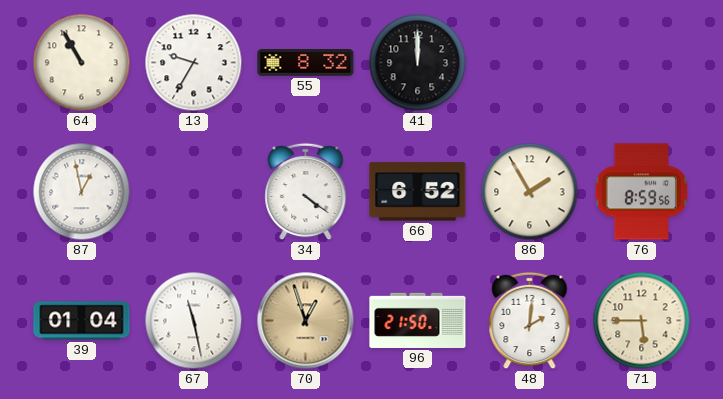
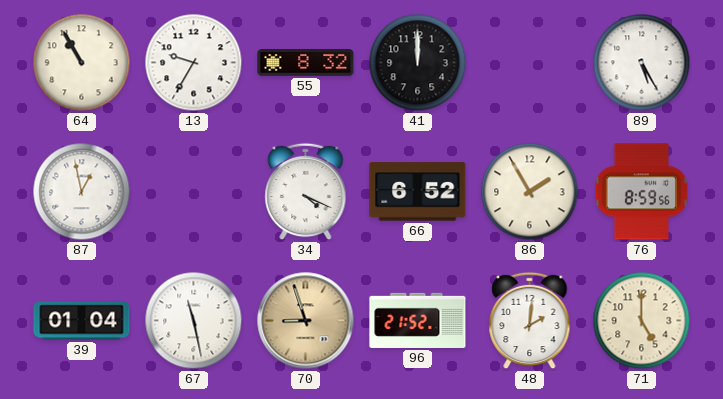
89: none -> 5:25
34: 4:21 -> 4:19
70: 12:57 -> 8:57
96: 21:50 -> 21:52
71: 5:45 -> 5:00
